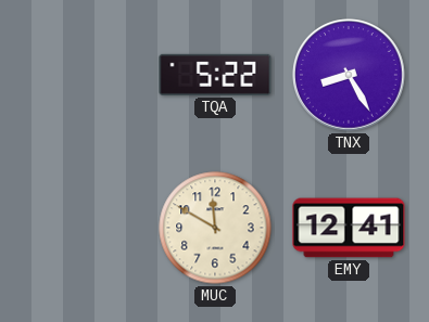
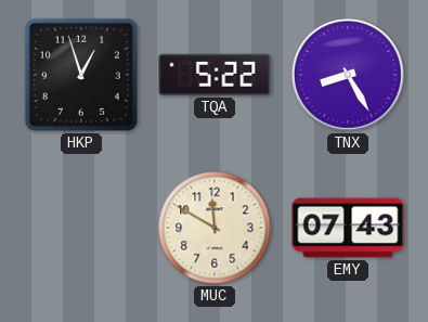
HKP: none -> 12:57
EMY: 12:41 -> 07:43
